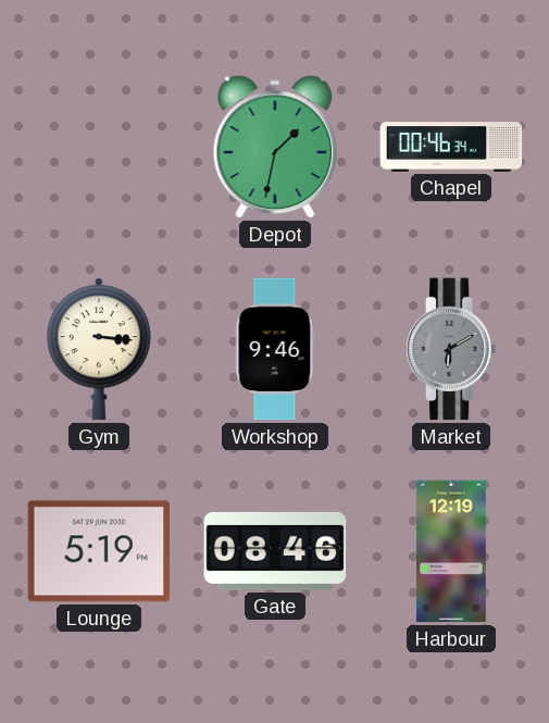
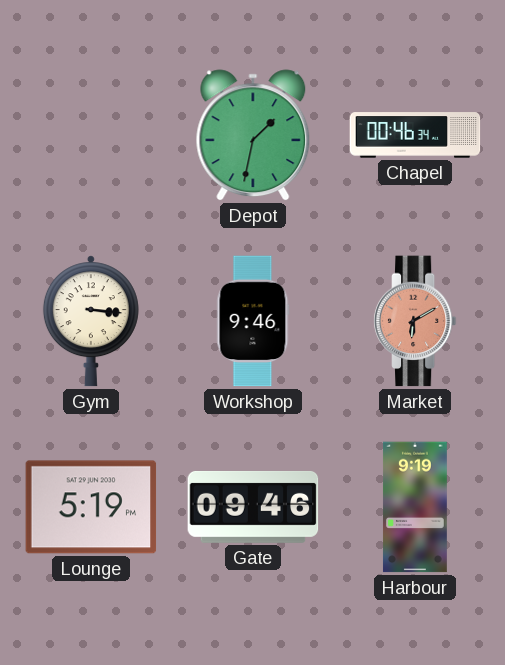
Market dial: grey -> salmon
Gate: 08:46 -> 09:46
Harbour: 12:19 -> 9:19
